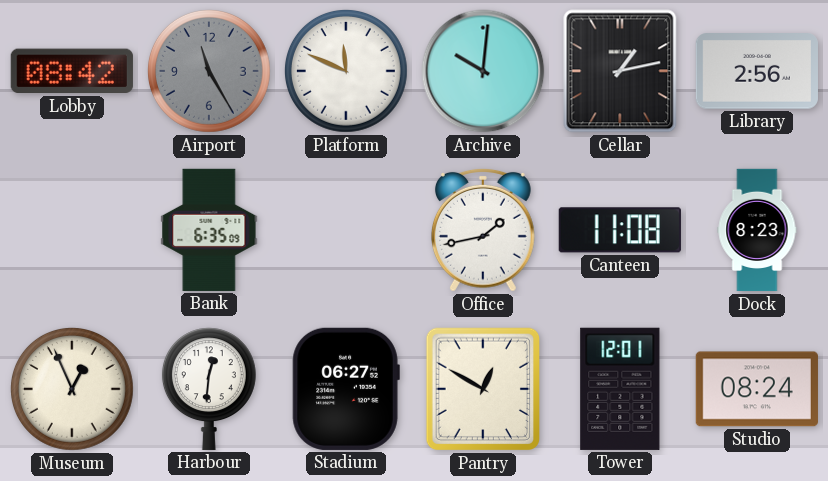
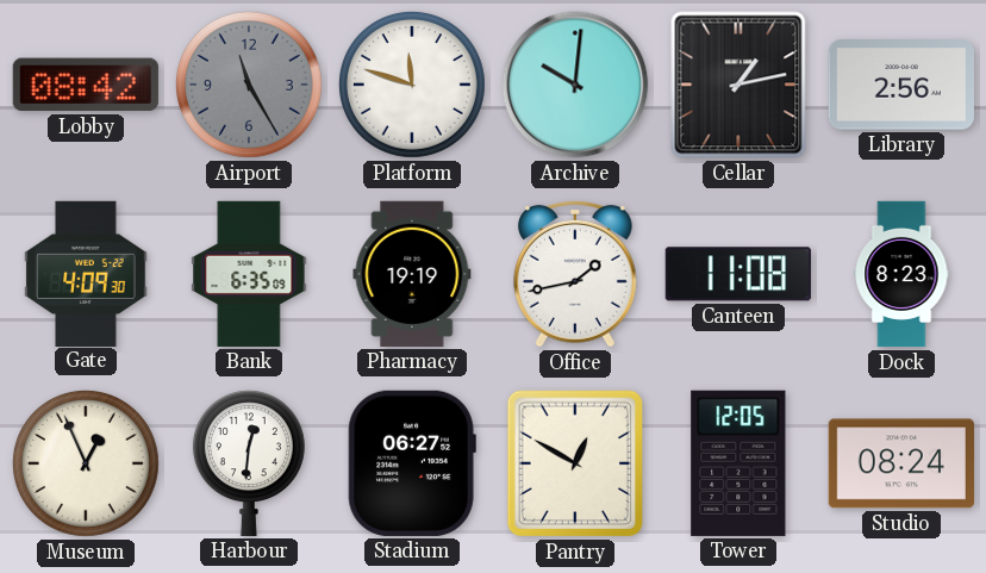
Platform: 11:49 -> 11:48
Gate: none -> 4:09
Pharmacy: none -> 19:19
Tower: 12:01 -> 12:05
